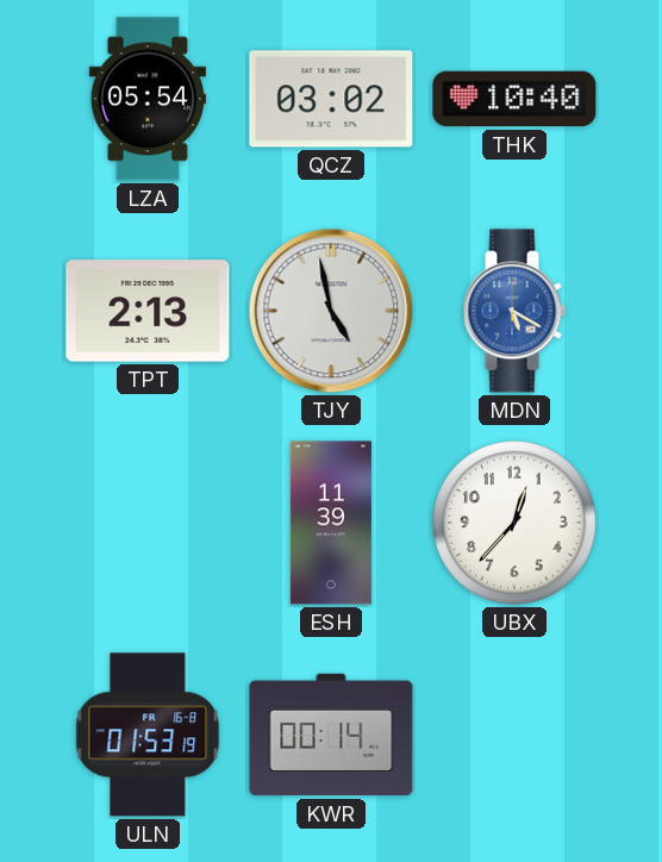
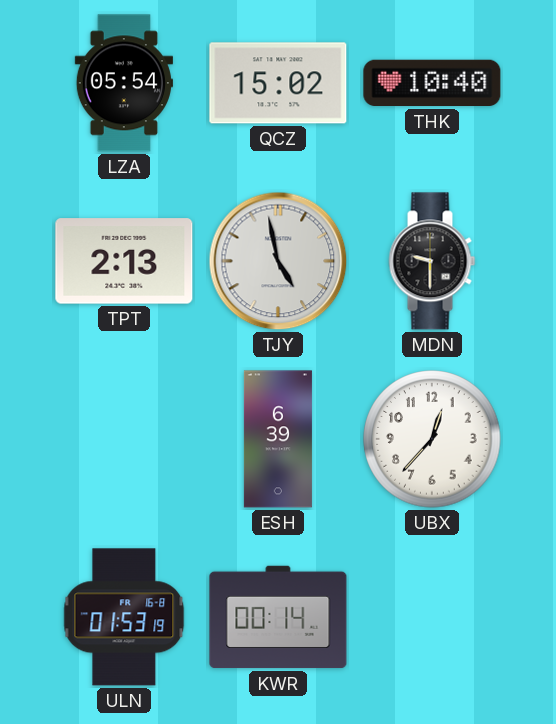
QCZ: 03:02 -> 15:02
MDN: 5:20 -> 9:30
MDN dial: blue -> black
ESH: 11:39 -> 6:39
